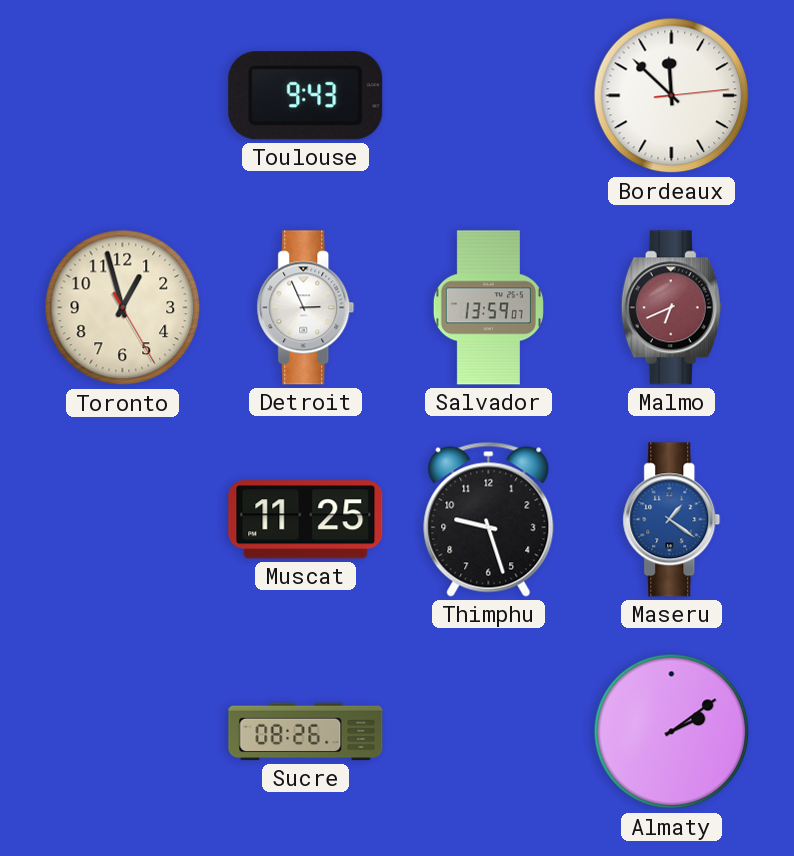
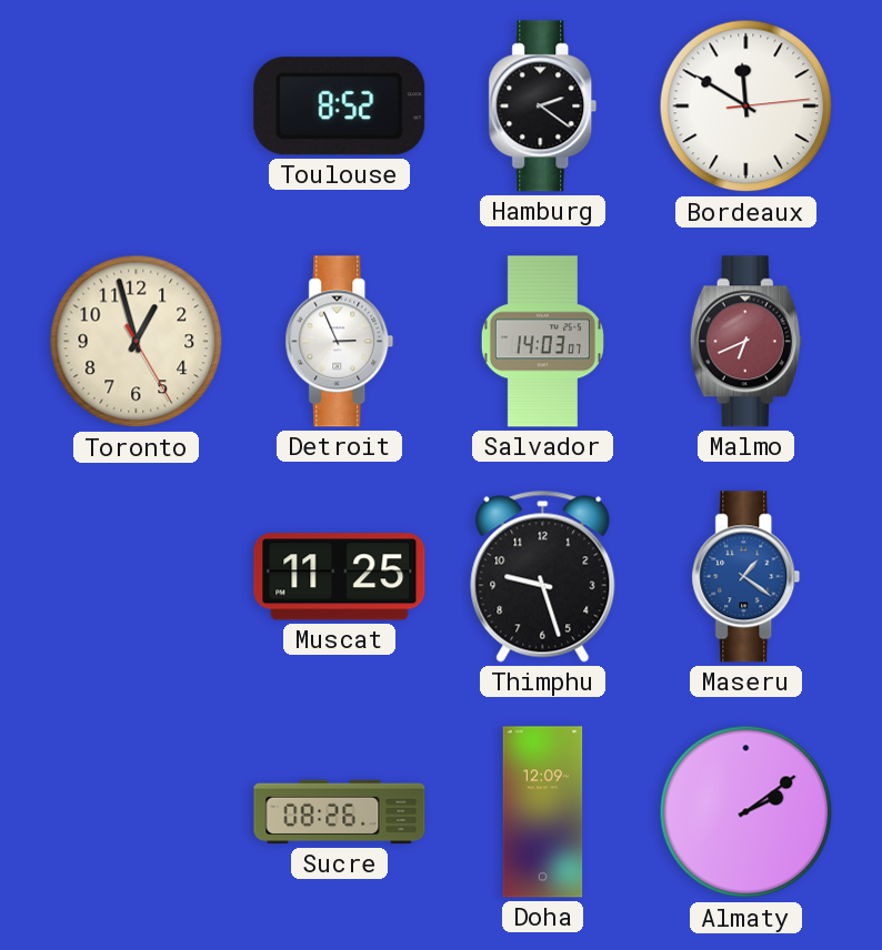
Toulouse: 9:43 -> 8:52
Hamburg: none -> 2:21
Bordeaux: 11:52 -> 11:50
Salvador: 13:59 -> 14:03
Doha: none -> 12:09
